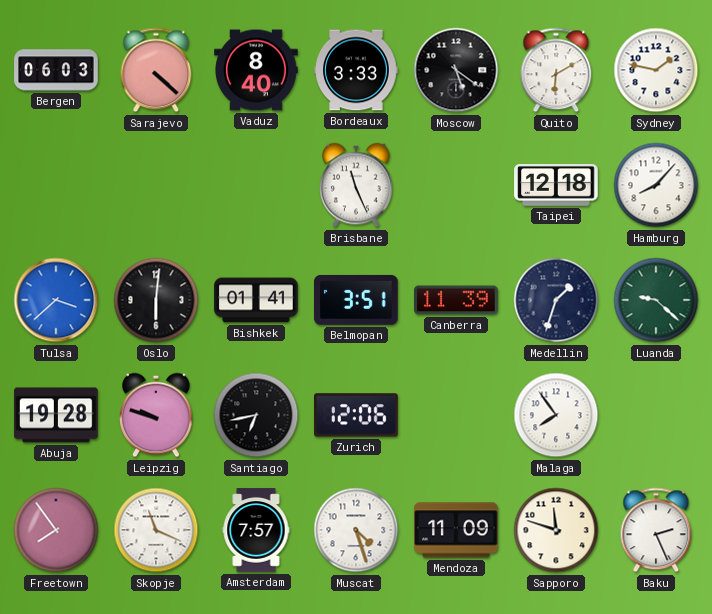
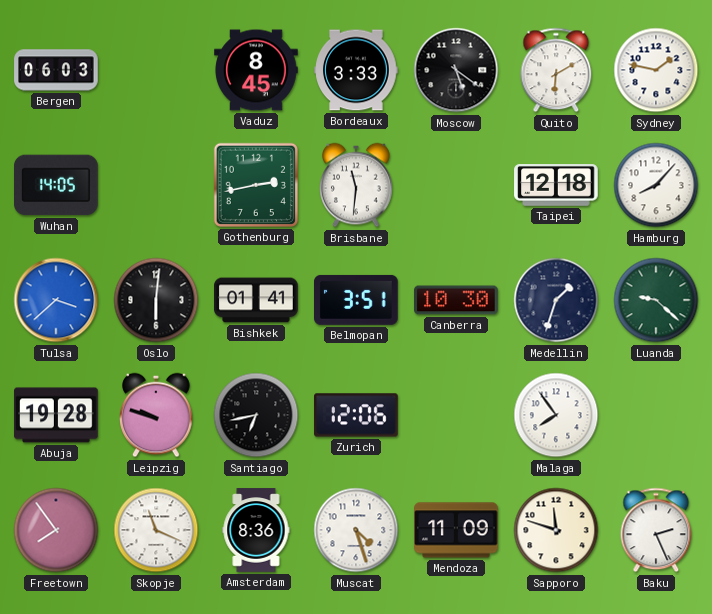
Sarajevo: 4:22 -> none
Vaduz: 8:40 -> 8:45
Wuhan: none -> 14:05
Gothenburg: none -> 2:43
Brisbane: 11:26 -> 11:31
Canberra: 11:39 -> 10:30
Amsterdam: 7:57 -> 8:36
